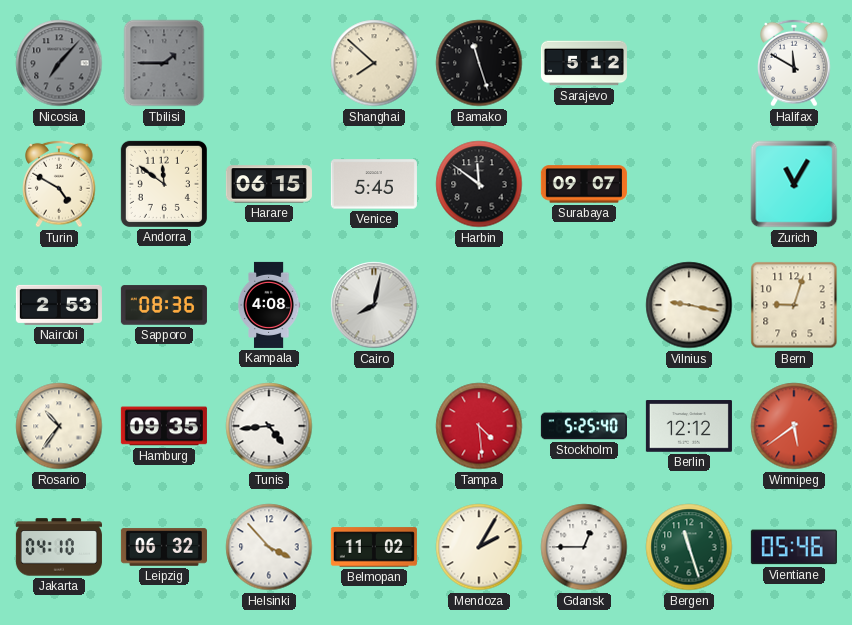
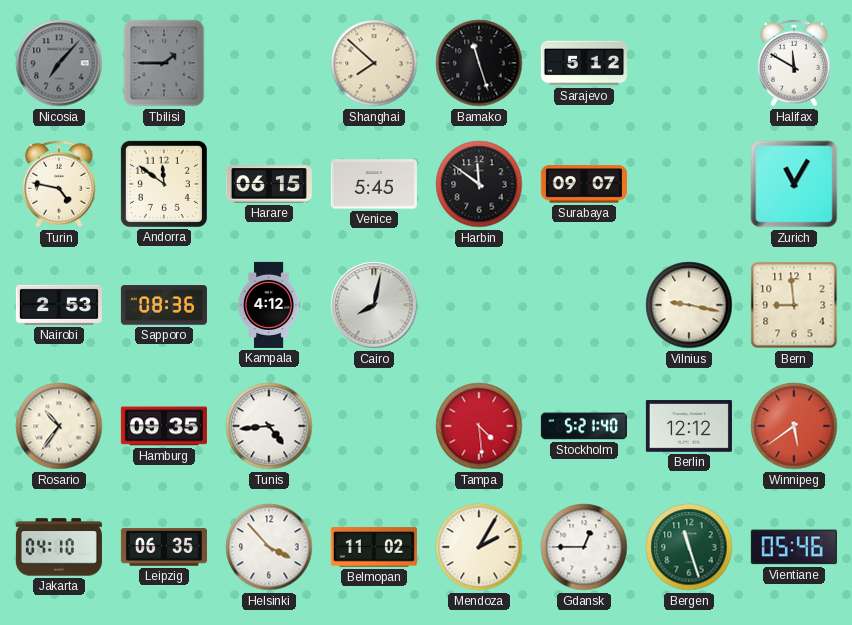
Turin: 4:50 -> 4:47
Kampala: 4:08 -> 4:12
Bern: 9:03 -> 8:59
Stockholm: 5:25 -> 5:21
Leipzig: 06:32 -> 06:35
